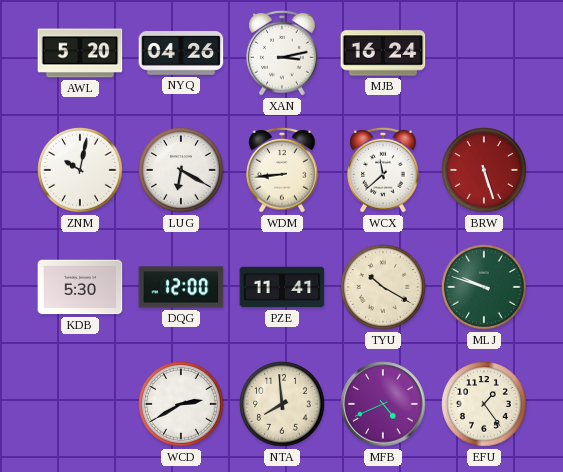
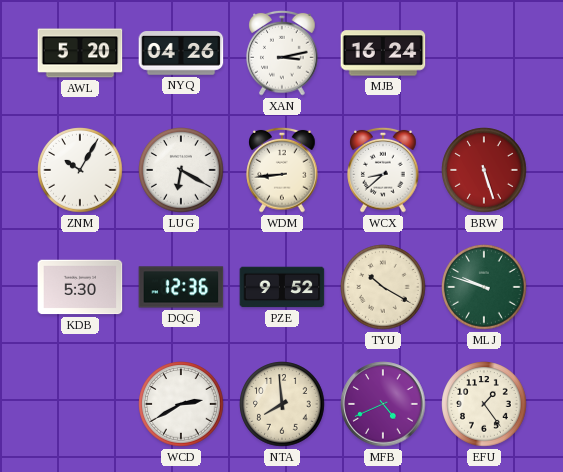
ZNM: 10:02 -> 10:05
WCX: 11:38 -> 8:38
DQG: 12:00 -> 12:36
PZE: 11:41 -> 9:52
